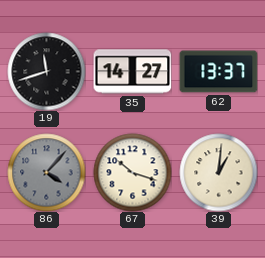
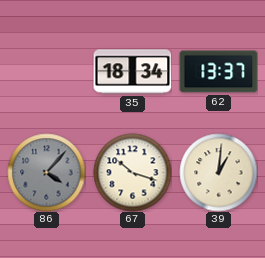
19: 11:42 -> none
35: 14:27 -> 18:34
